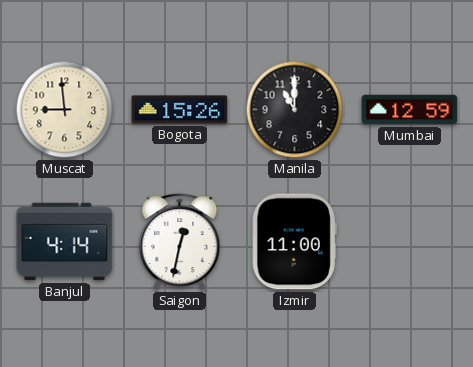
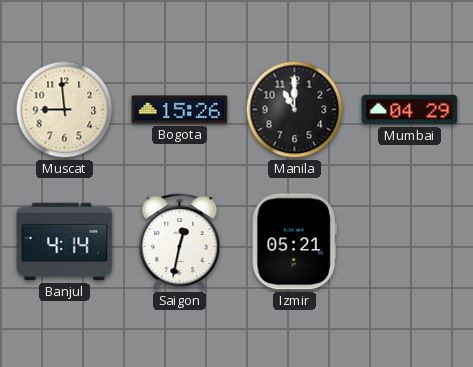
Mumbai: 12:59 -> 04:29
Izmir: 11:00 -> 05:21
